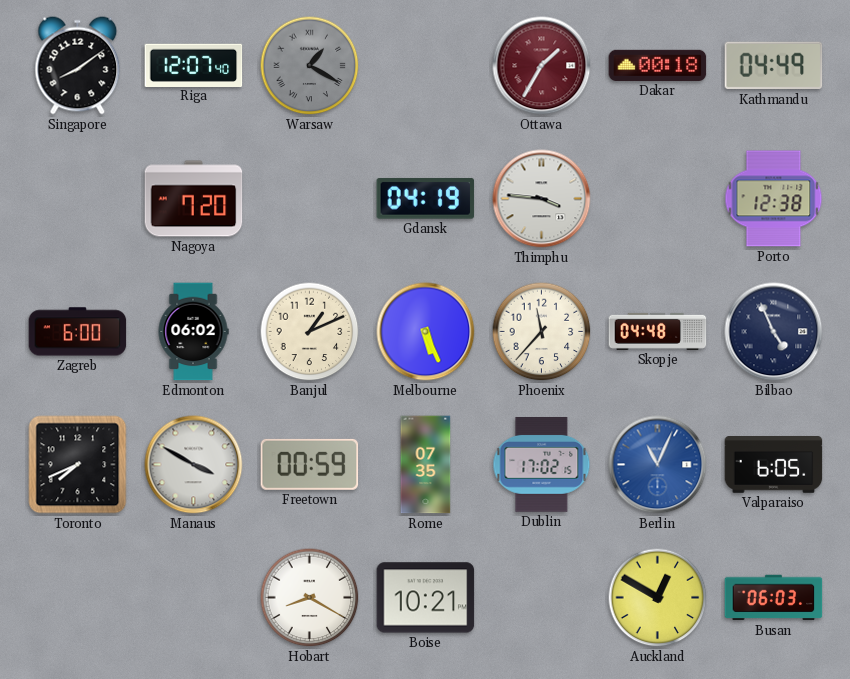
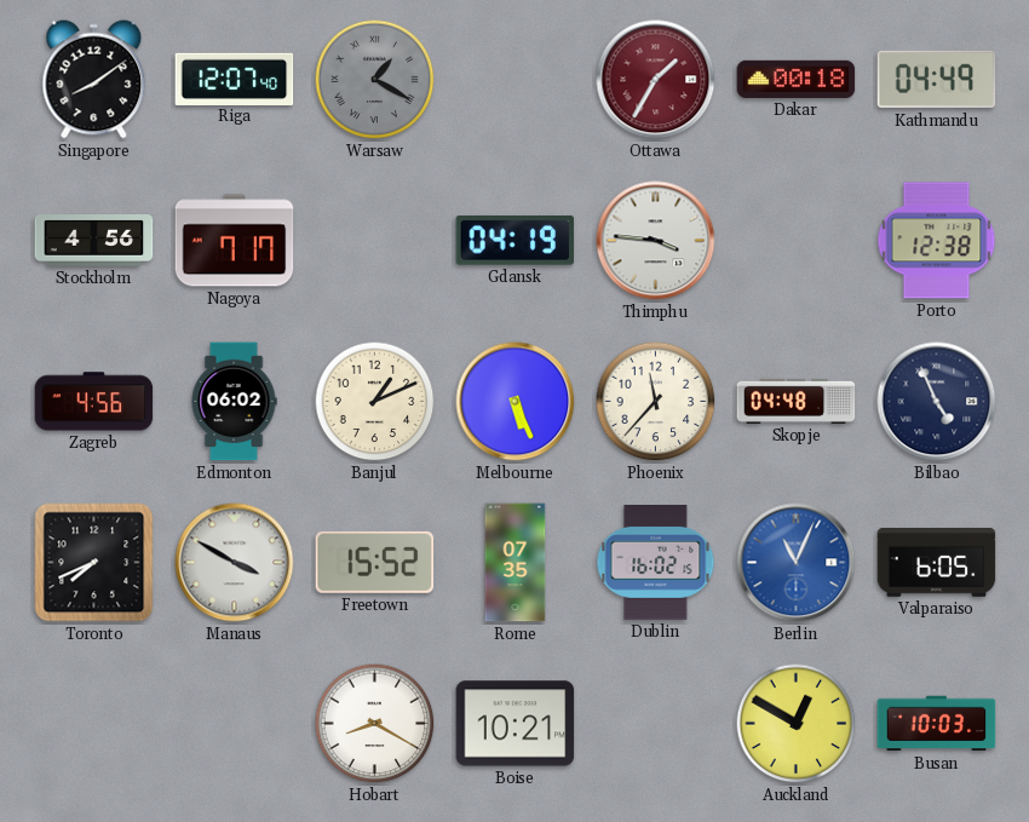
Stockholm: none -> 4:56
Nagoya: 7:20 -> 7:17
Zagreb: 6:00 -> 4:56
Freetown: 00:59 -> 15:52
Dublin: 17:02 -> 16:02
Busan: 06:03 -> 10:03
